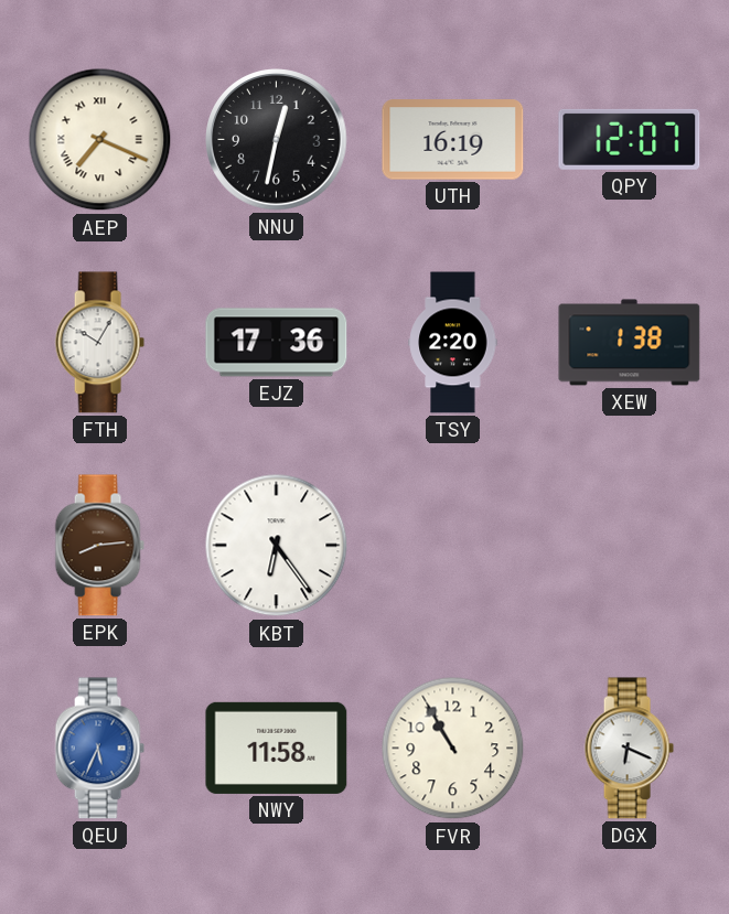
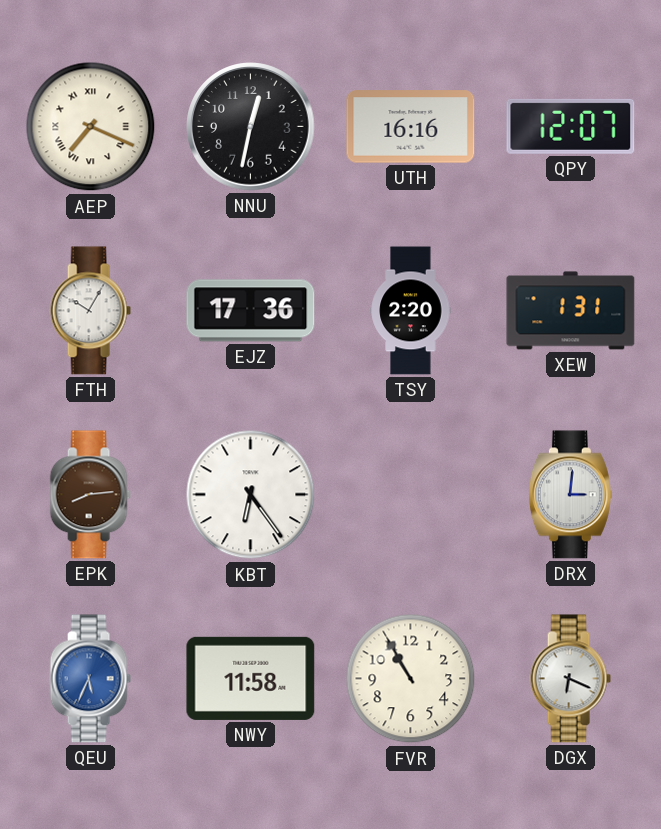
UTH: 16:19 -> 16:16
XEW: 1:38 -> 1:31
DRX: none -> 3:01
